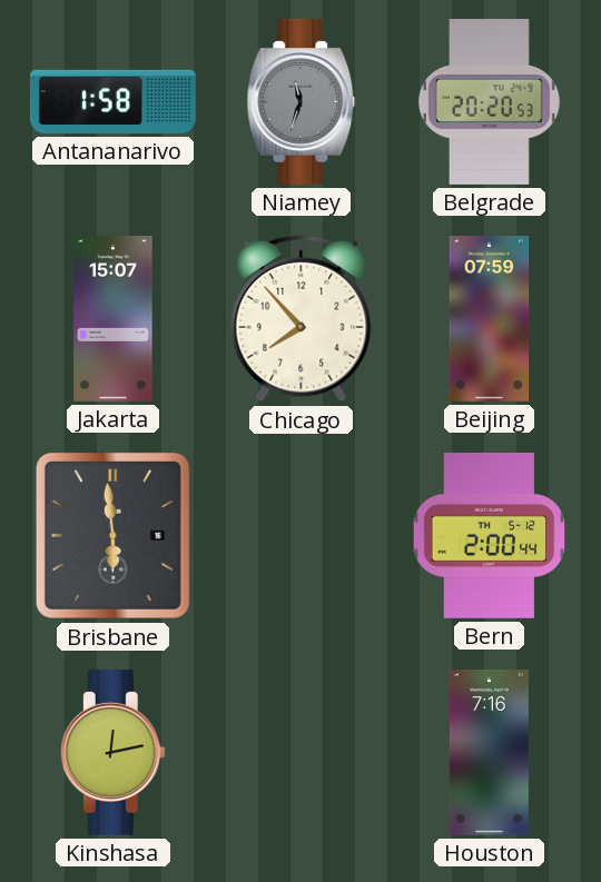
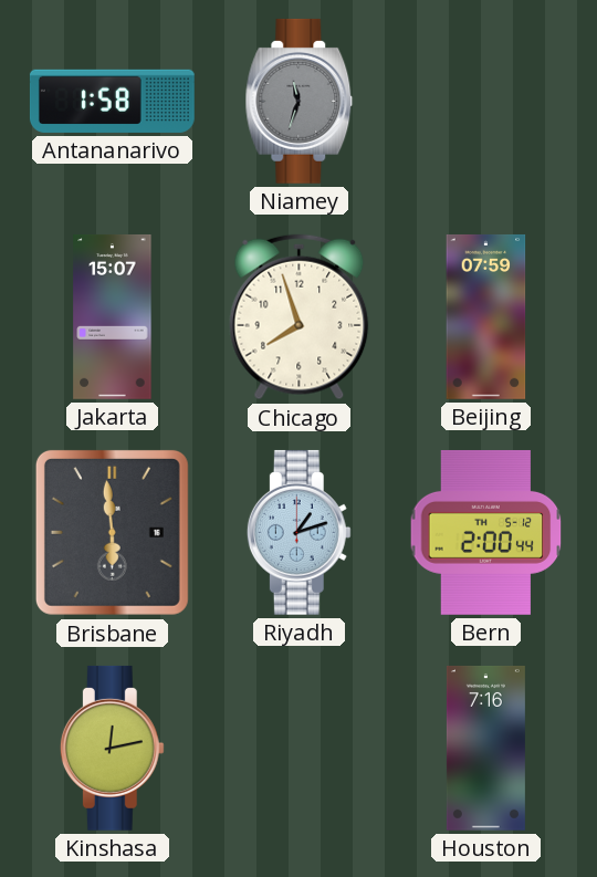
Belgrade: 20:20 -> none
Chicago: 7:53 -> 7:57
Riyadh: none -> 1:12
